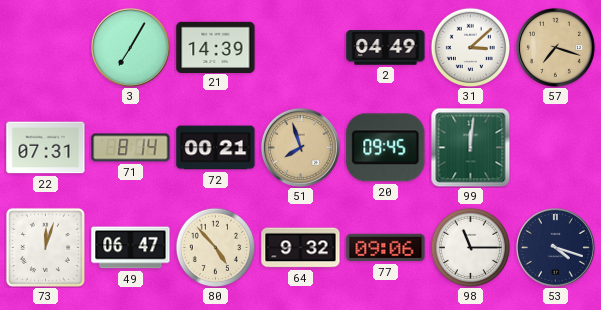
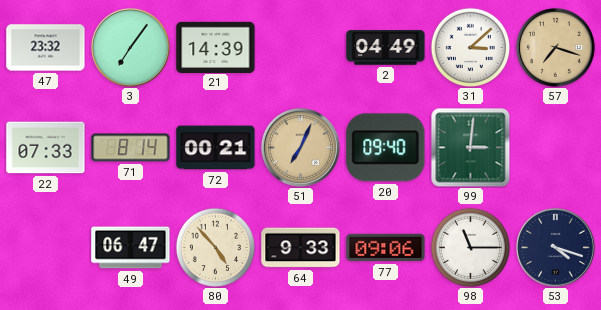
47: none -> 23:32
3: 7:05 -> 7:06
22: 07:31 -> 07:33
51: 7:57 -> 7:04
20: 09:45 -> 09:40
99: 12:01 -> 3:01
73: 12:03 -> none
64: 9:32 -> 9:33
